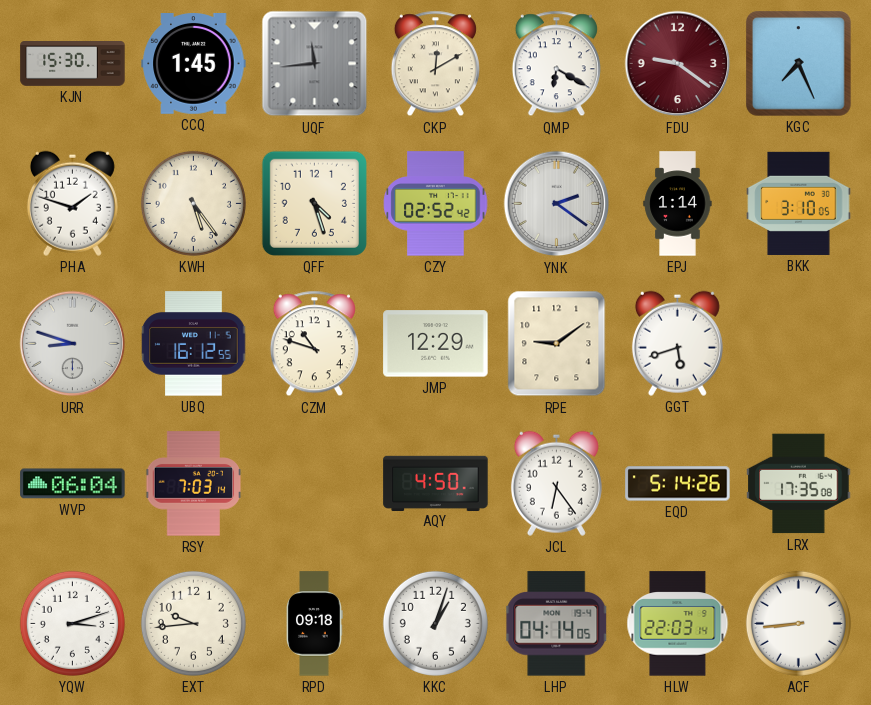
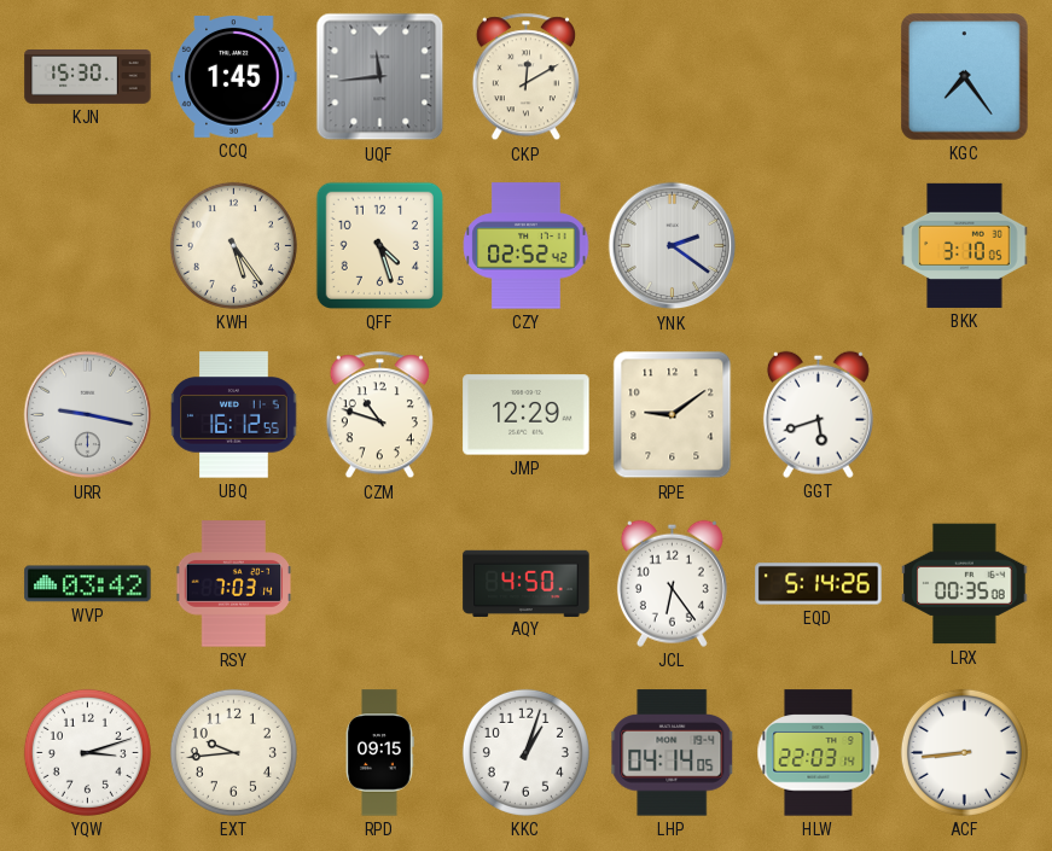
QMP: 6:20 -> none
FDU: 9:21 -> none
KGC: 7:26 -> 7:24
PHA: 1:48 -> none
EPJ: 1:14 -> none
URR: 8:48 -> 9:17
WVP: 06:04 -> 03:42
LRX: 17:35 -> 00:35
RPD: 09:18 -> 09:15
